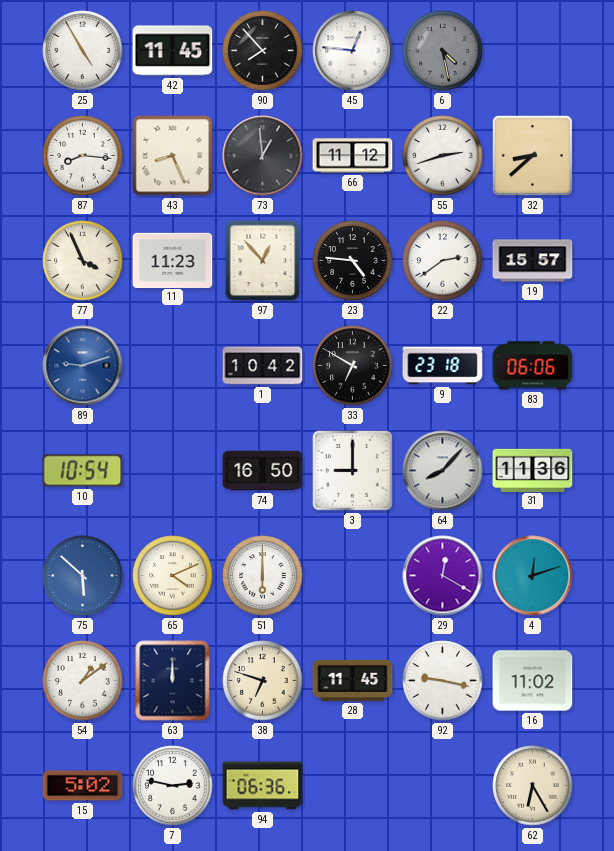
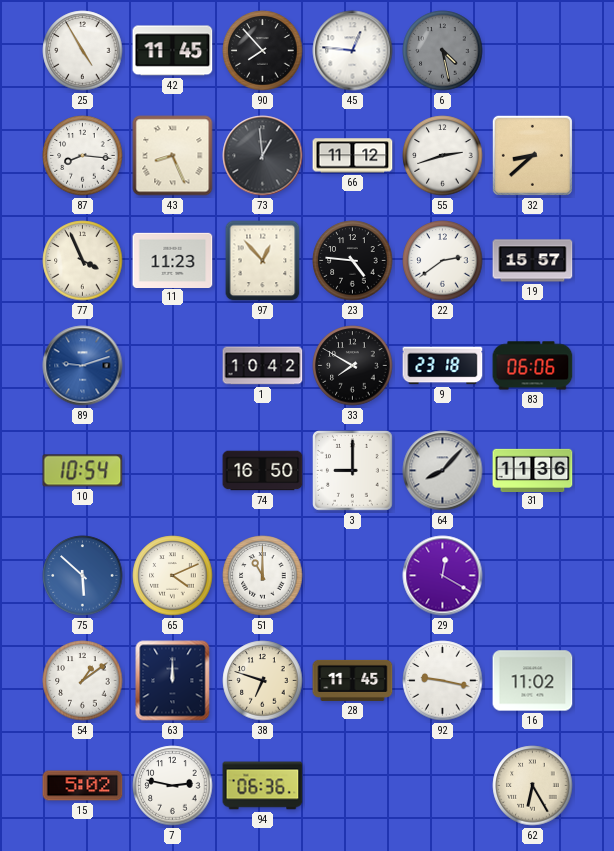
33: 6:50 -> 7:50
51: 6:00 -> 11:00
4: 12:12 -> none
